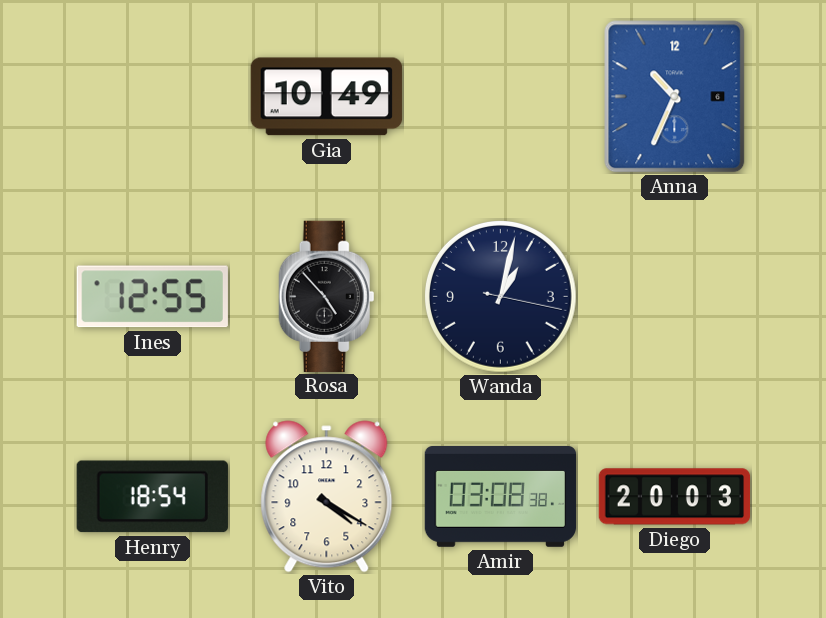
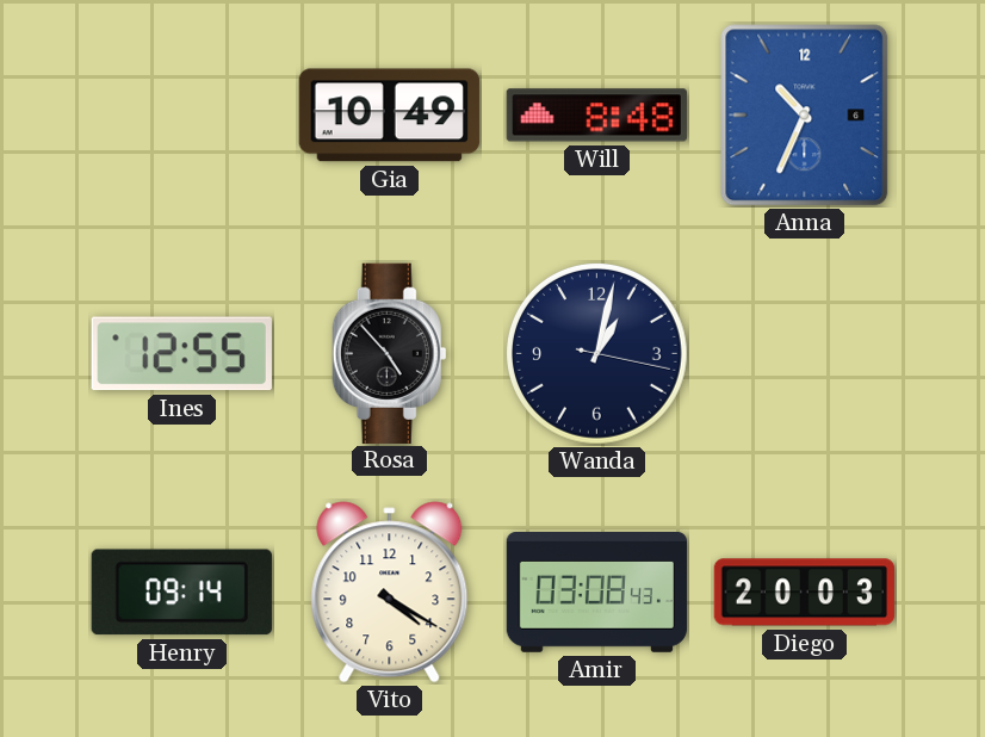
Will: none -> 8:48
Henry: 18:54 -> 09:14
Amir: 03:08:38 -> 03:08:43
